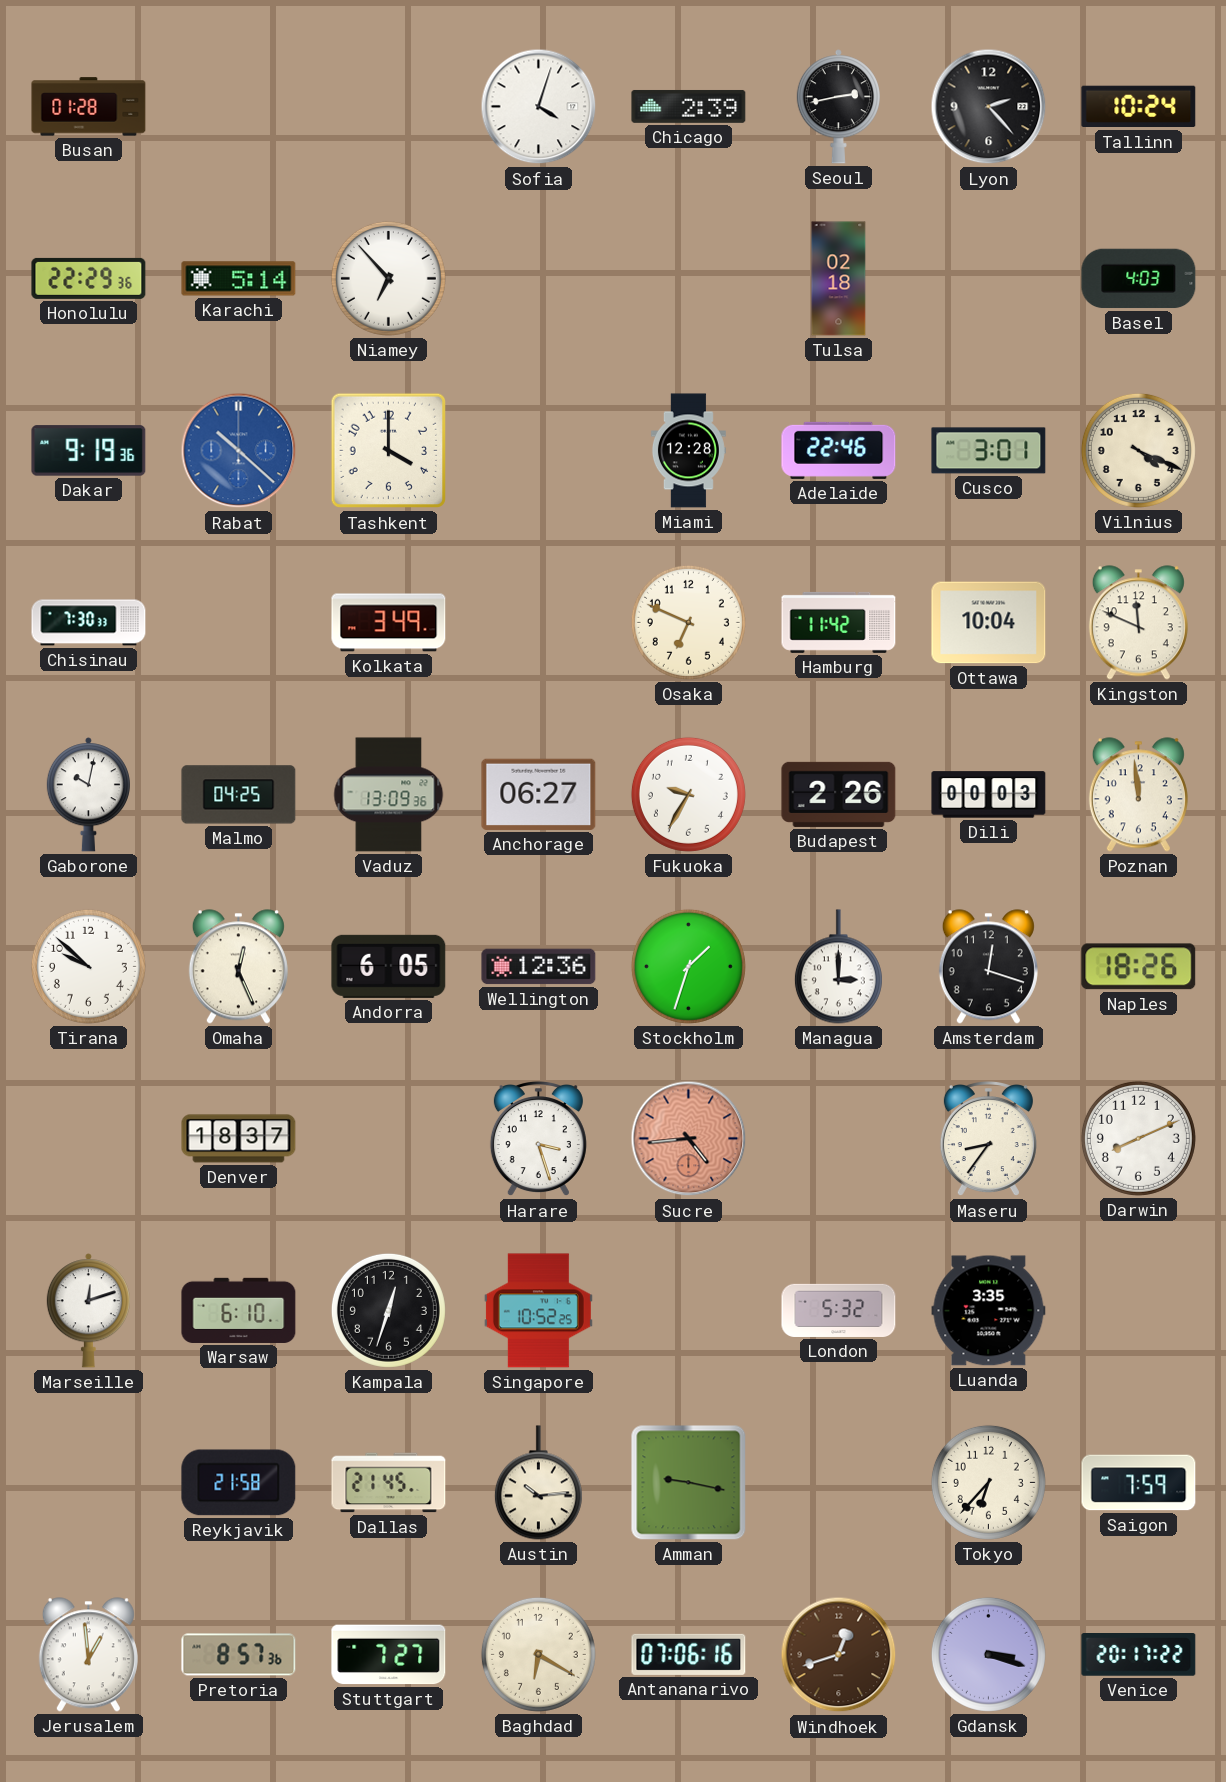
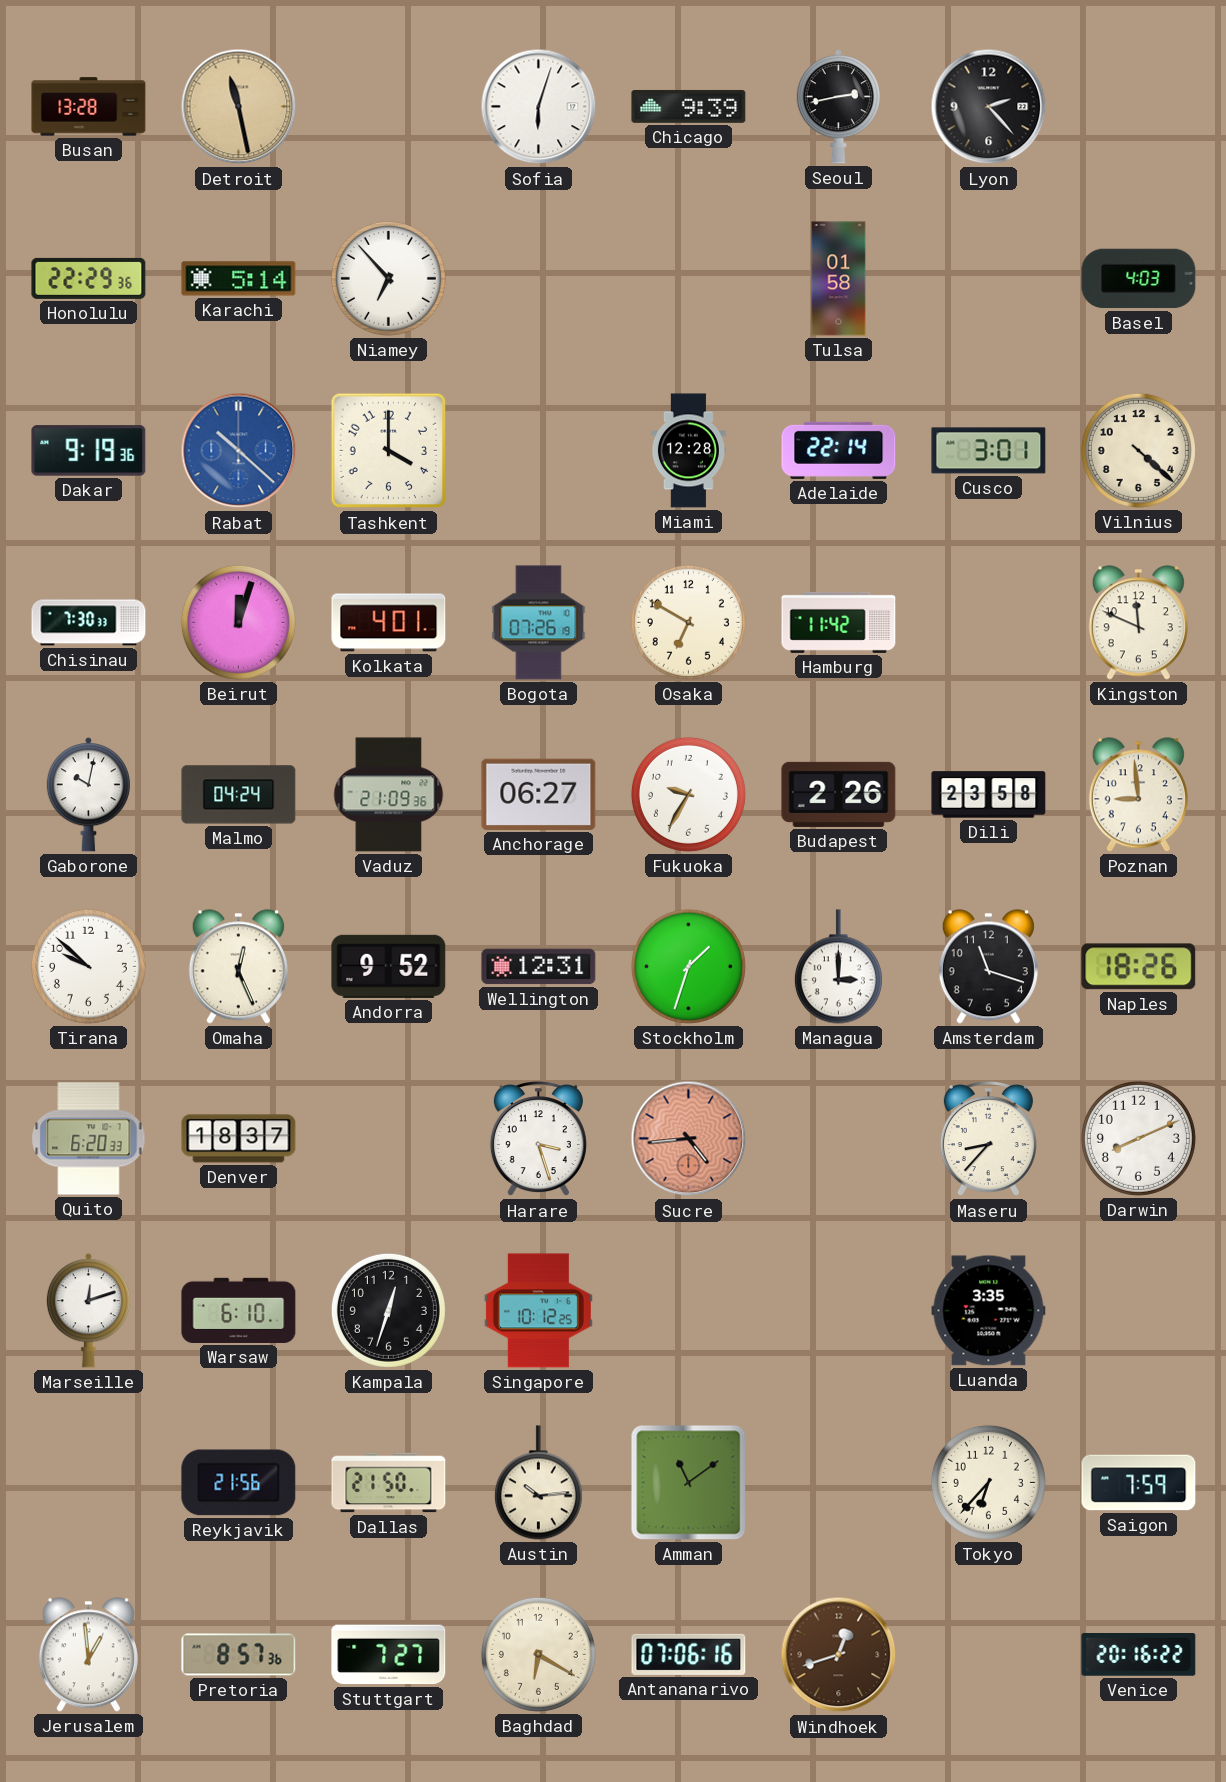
Busan: 01:28 -> 13:28
Detroit: none -> 11:28
Sofia: 4:03 -> 6:03
Chicago: 2:39 -> 9:39
Tallinn: 10:24 -> none
Tulsa: 02:18 -> 01:58
Adelaide: 22:46 -> 22:14
Vilnius: 4:19 -> 4:22
Beirut: none -> 12:03
Kolkata: 3:49 -> 4:01
Bogota: none -> 07:26
Osaka: 6:49 -> 6:50
Ottawa: 10:04 -> none
Malmo: 04:25 -> 04:24
Vaduz: 13:09 -> 21:09
Dili: 00:03 -> 23:58
Poznan: 11:59 -> 8:59
Andorra: 6:05 -> 9:52
Wellington: 12:36 -> 12:31
Amsterdam: 12:18 -> 11:18
Quito: none -> 6:20
Maseru: 8:36 -> 8:37
Singapore: 10:52 -> 10:12
London: 5:32 -> none
Reykjavik: 21:58 -> 21:56
Dallas: 21:45 -> 21:50
Amman: 9:17 -> 11:09
Gdansk: 3:18 -> none
Venice: 20:17 -> 20:16
